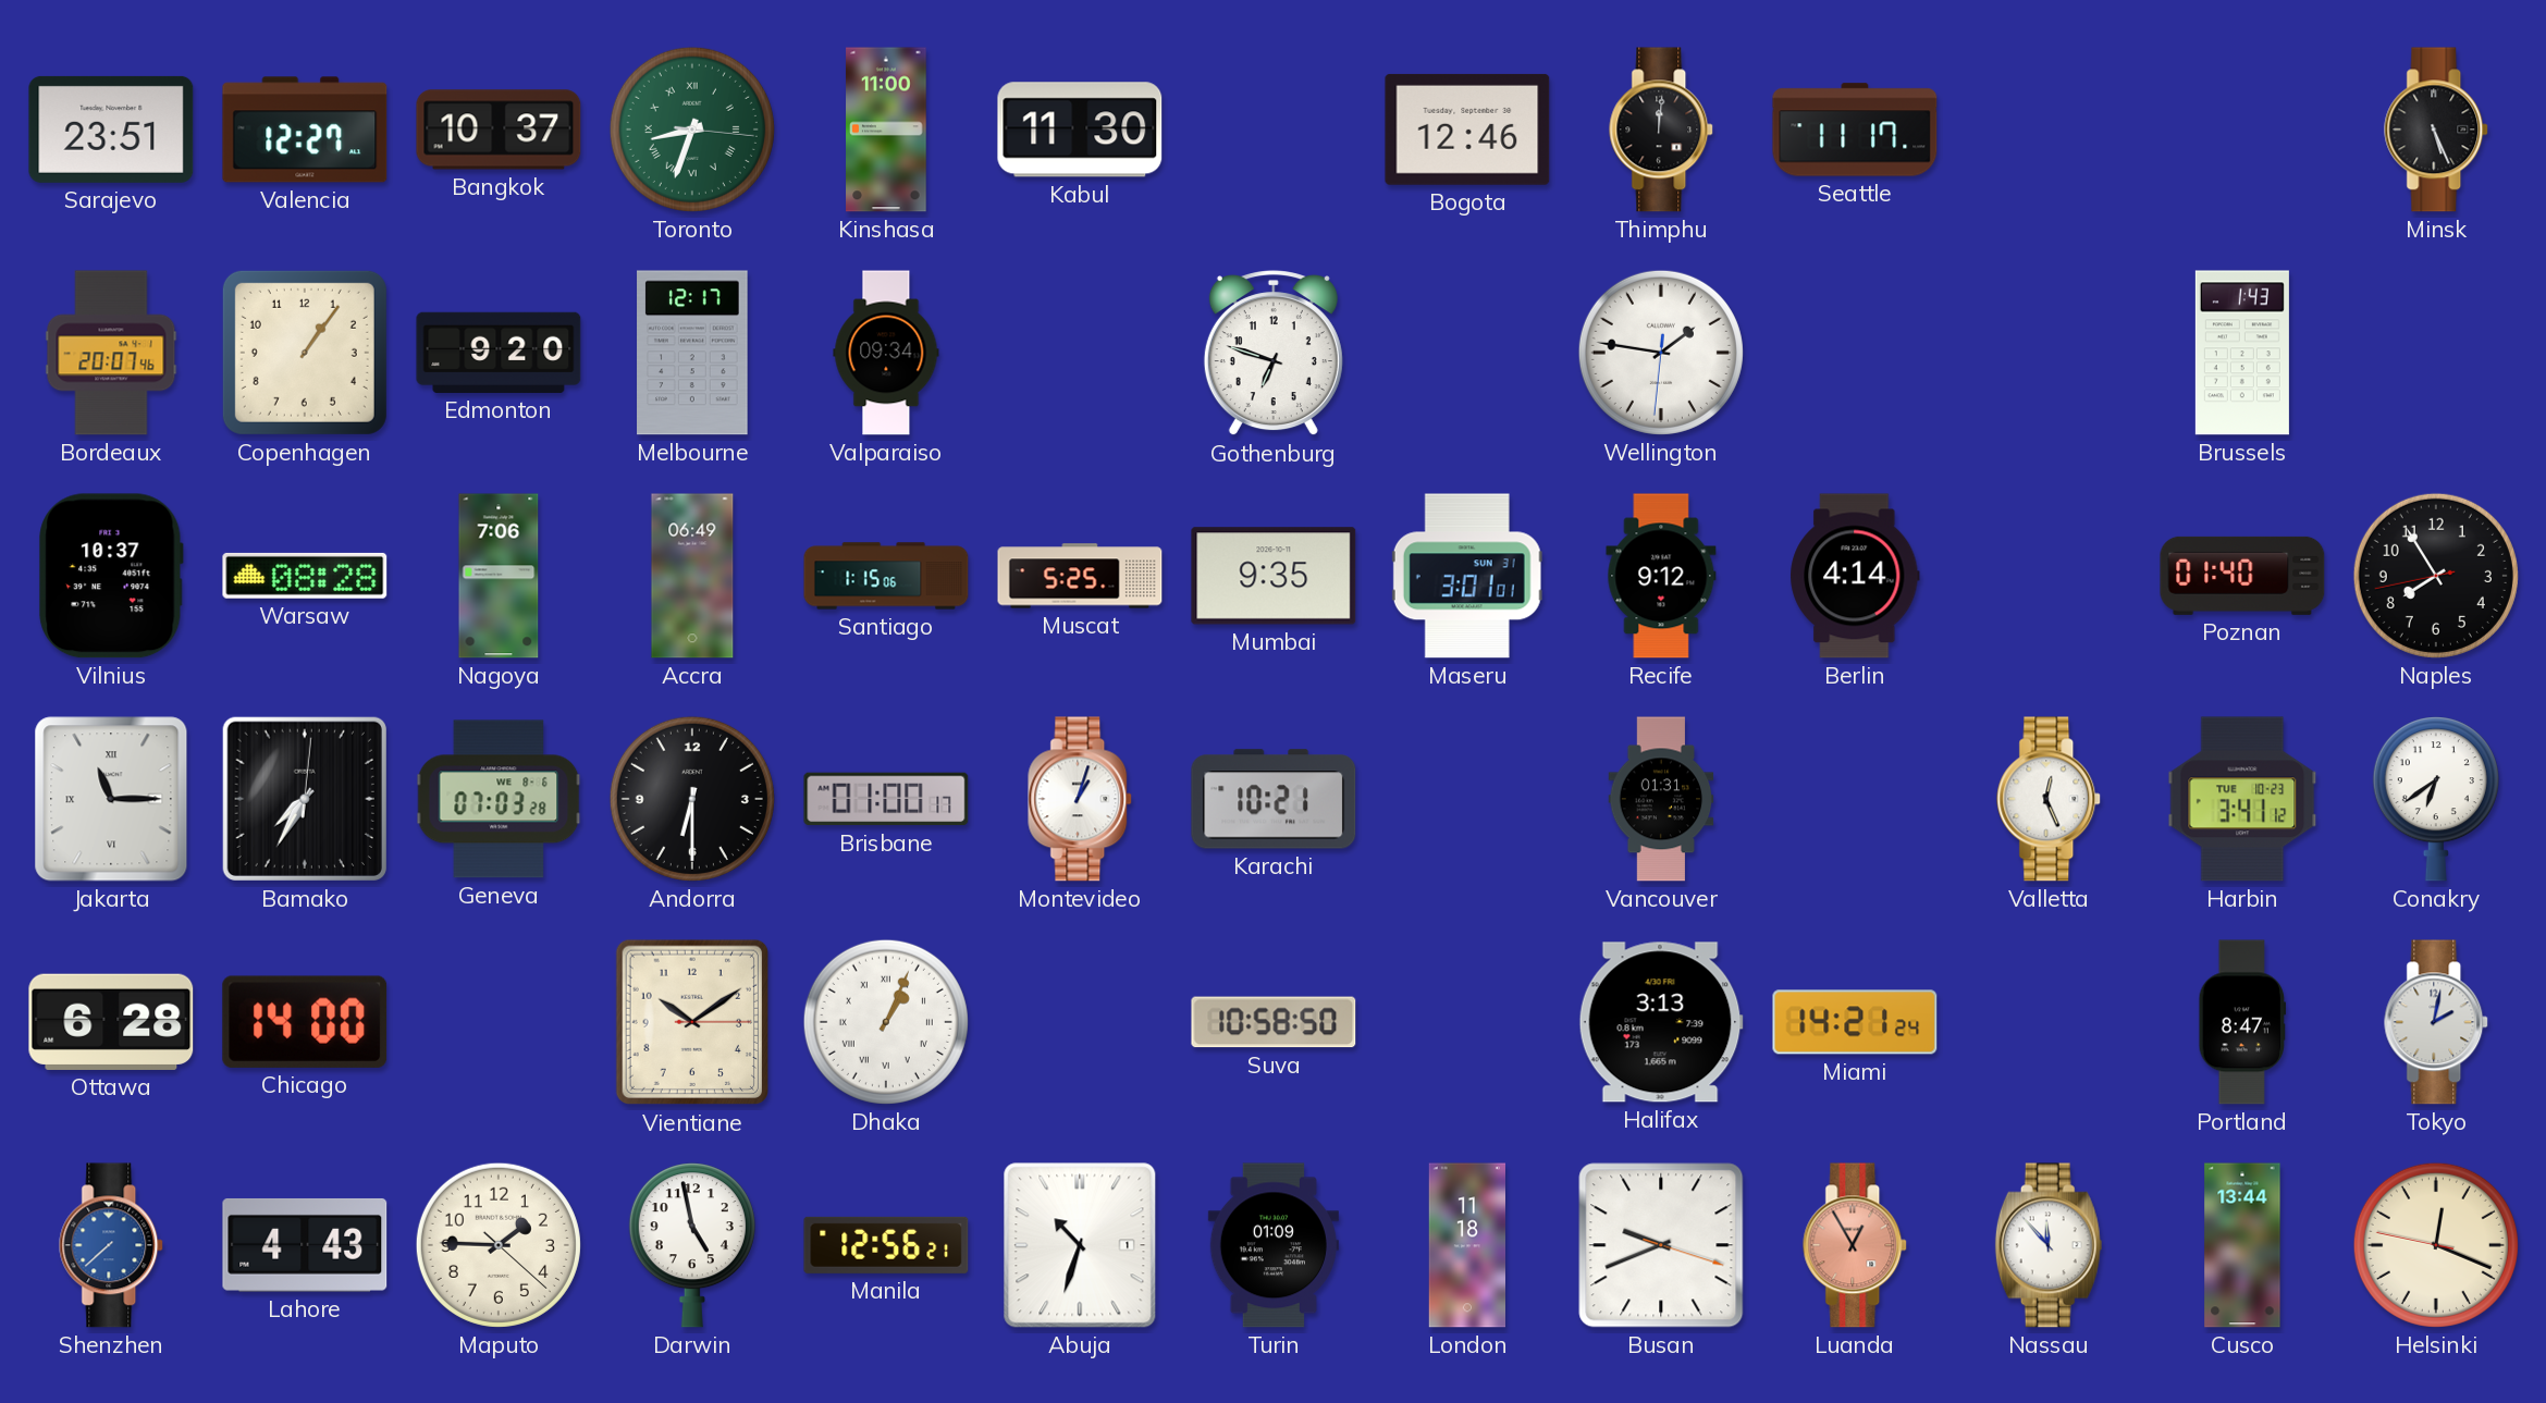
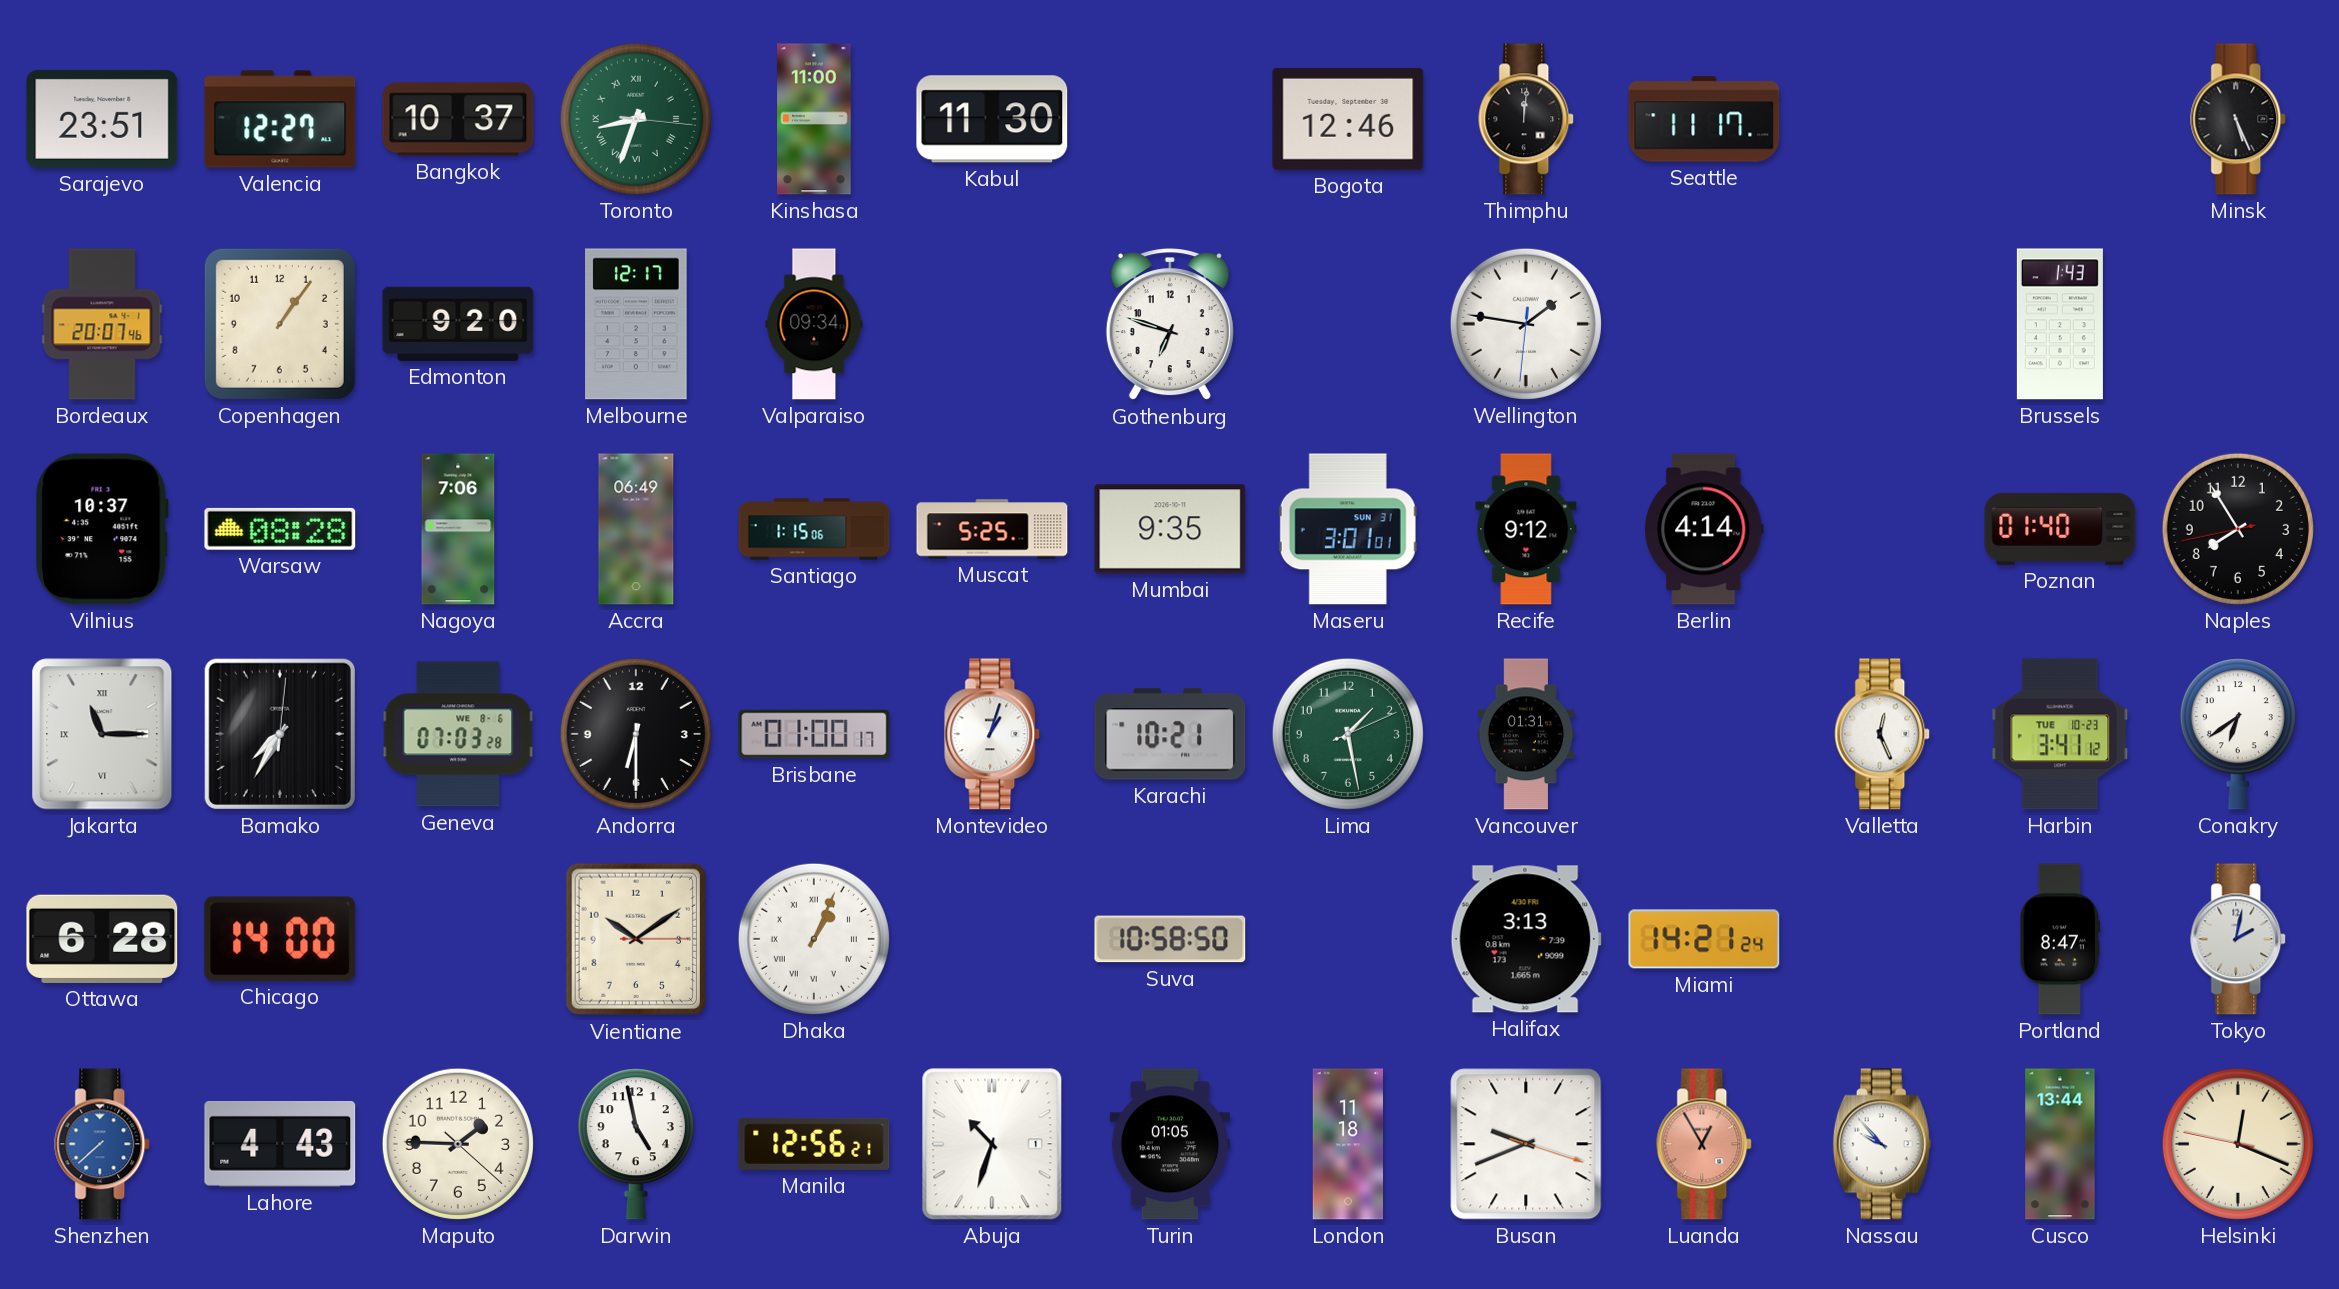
Lima: none -> 1:28
Turin: 01:09 -> 01:05
Nassau: 11:53 -> 9:53
